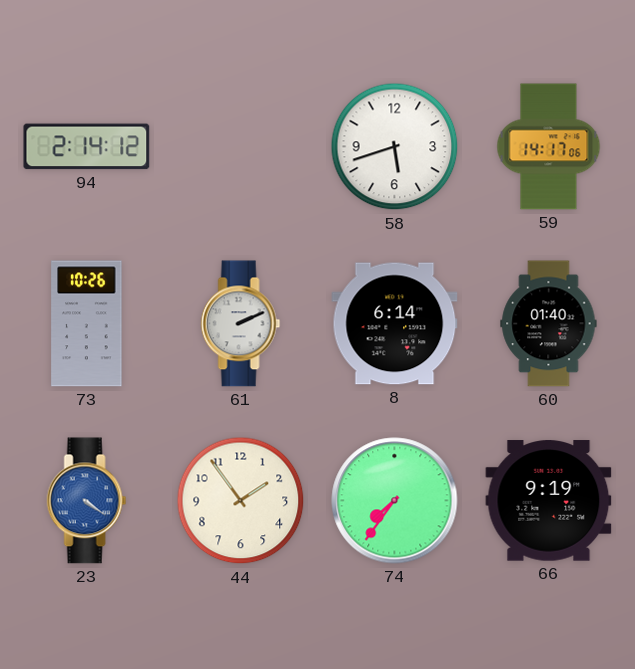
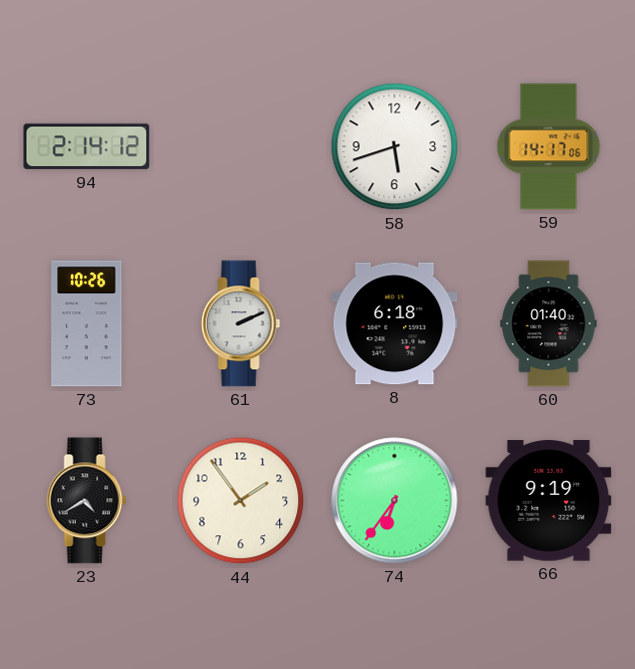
8: 6:14 -> 6:18
23: 4:21 -> 4:40
23 dial: blue -> black
74: 7:36 -> 6:36
